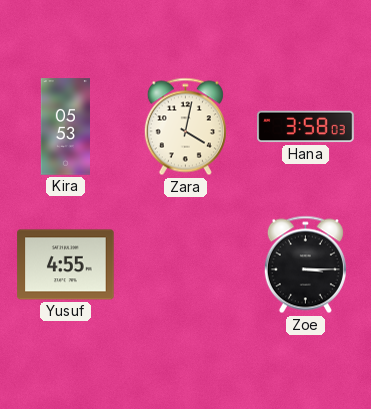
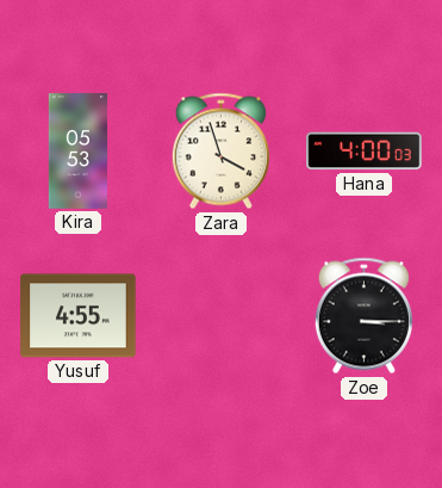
Zara: 4:02 -> 3:57
Hana: 3:58 -> 4:00
